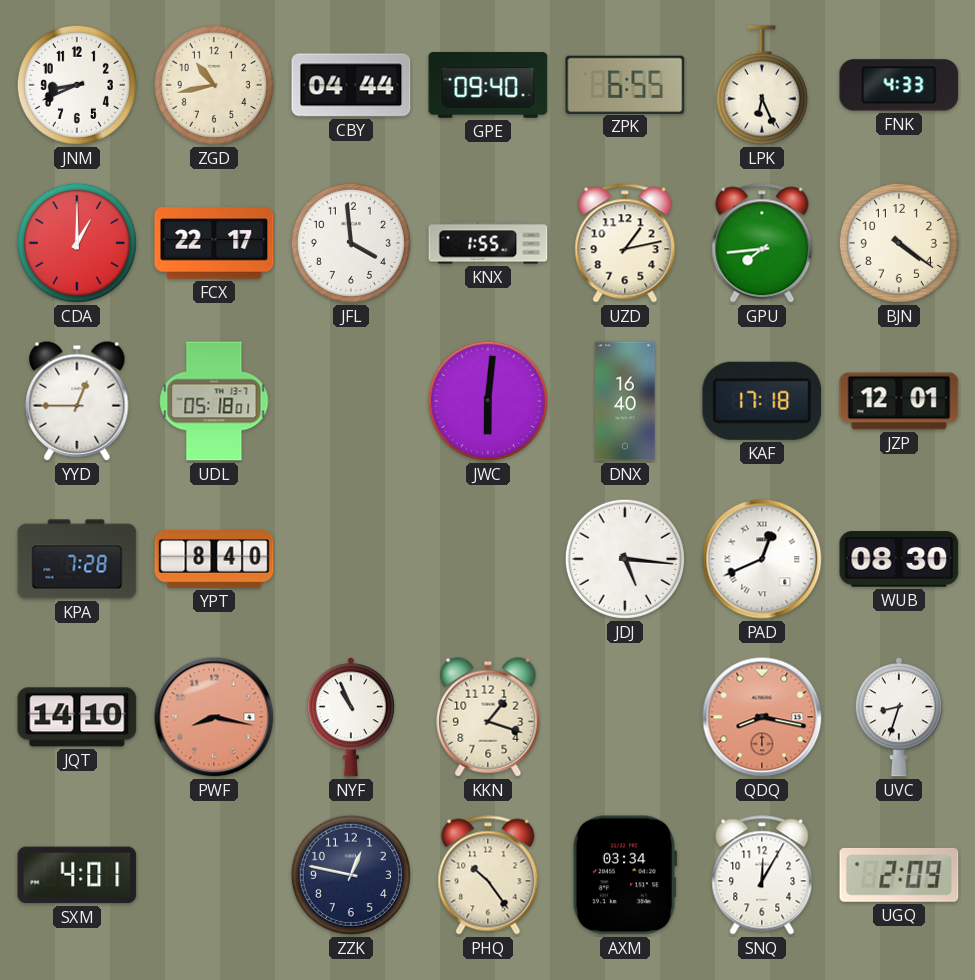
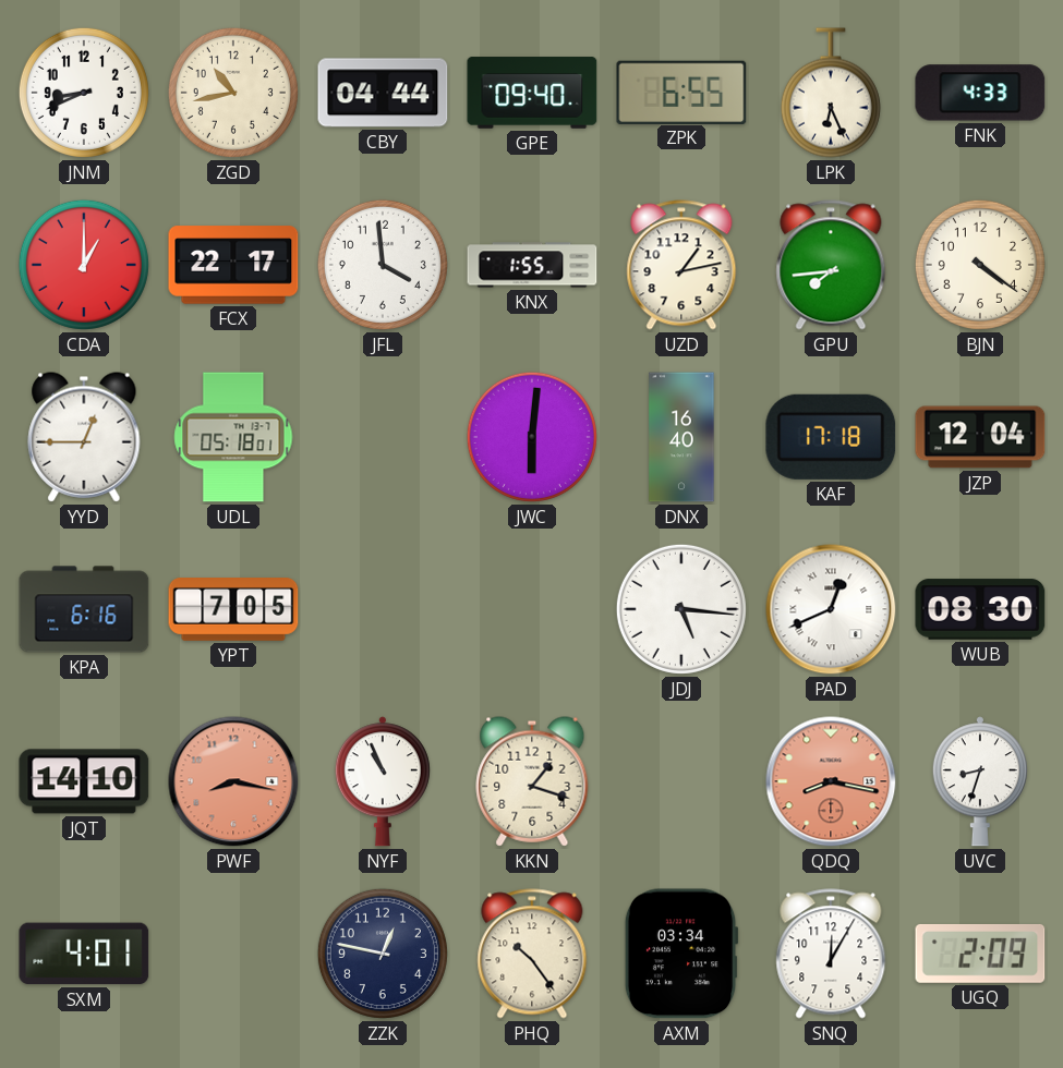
JZP: 12:01 -> 12:04
KPA: 7:28 -> 6:16
YPT: 8:40 -> 7:05
